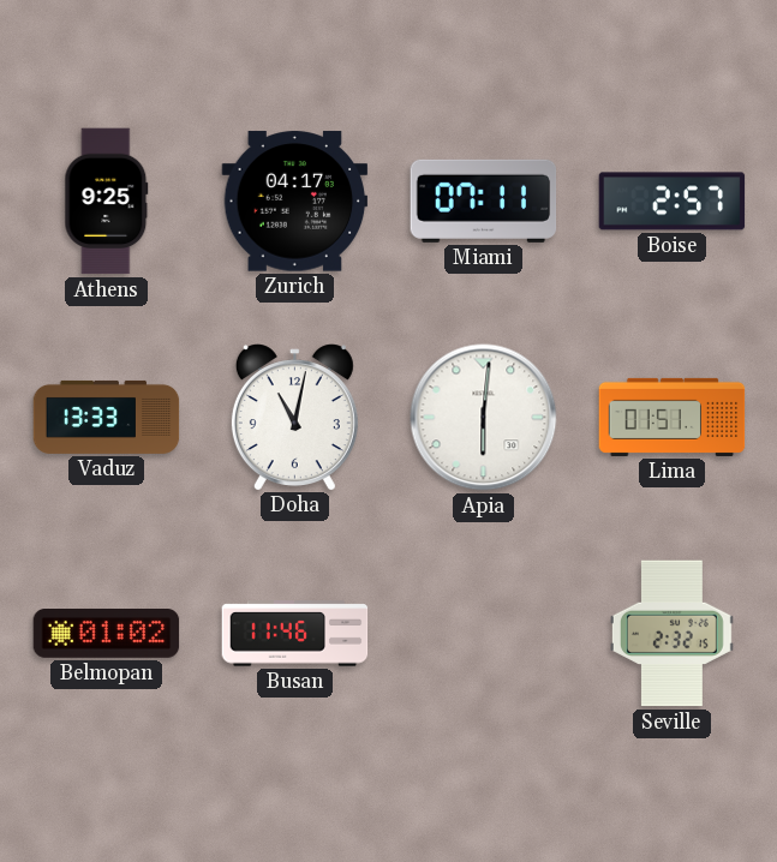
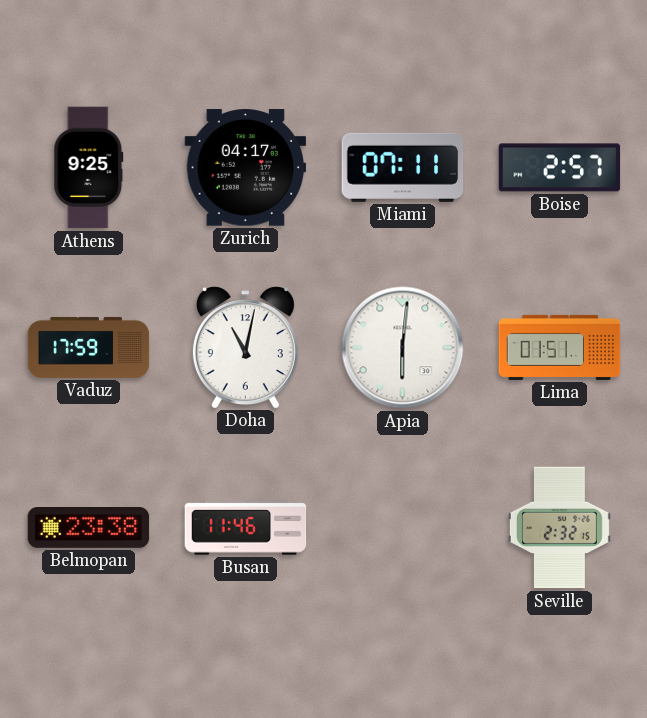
Vaduz: 13:33 -> 17:59
Belmopan: 01:02 -> 23:38
